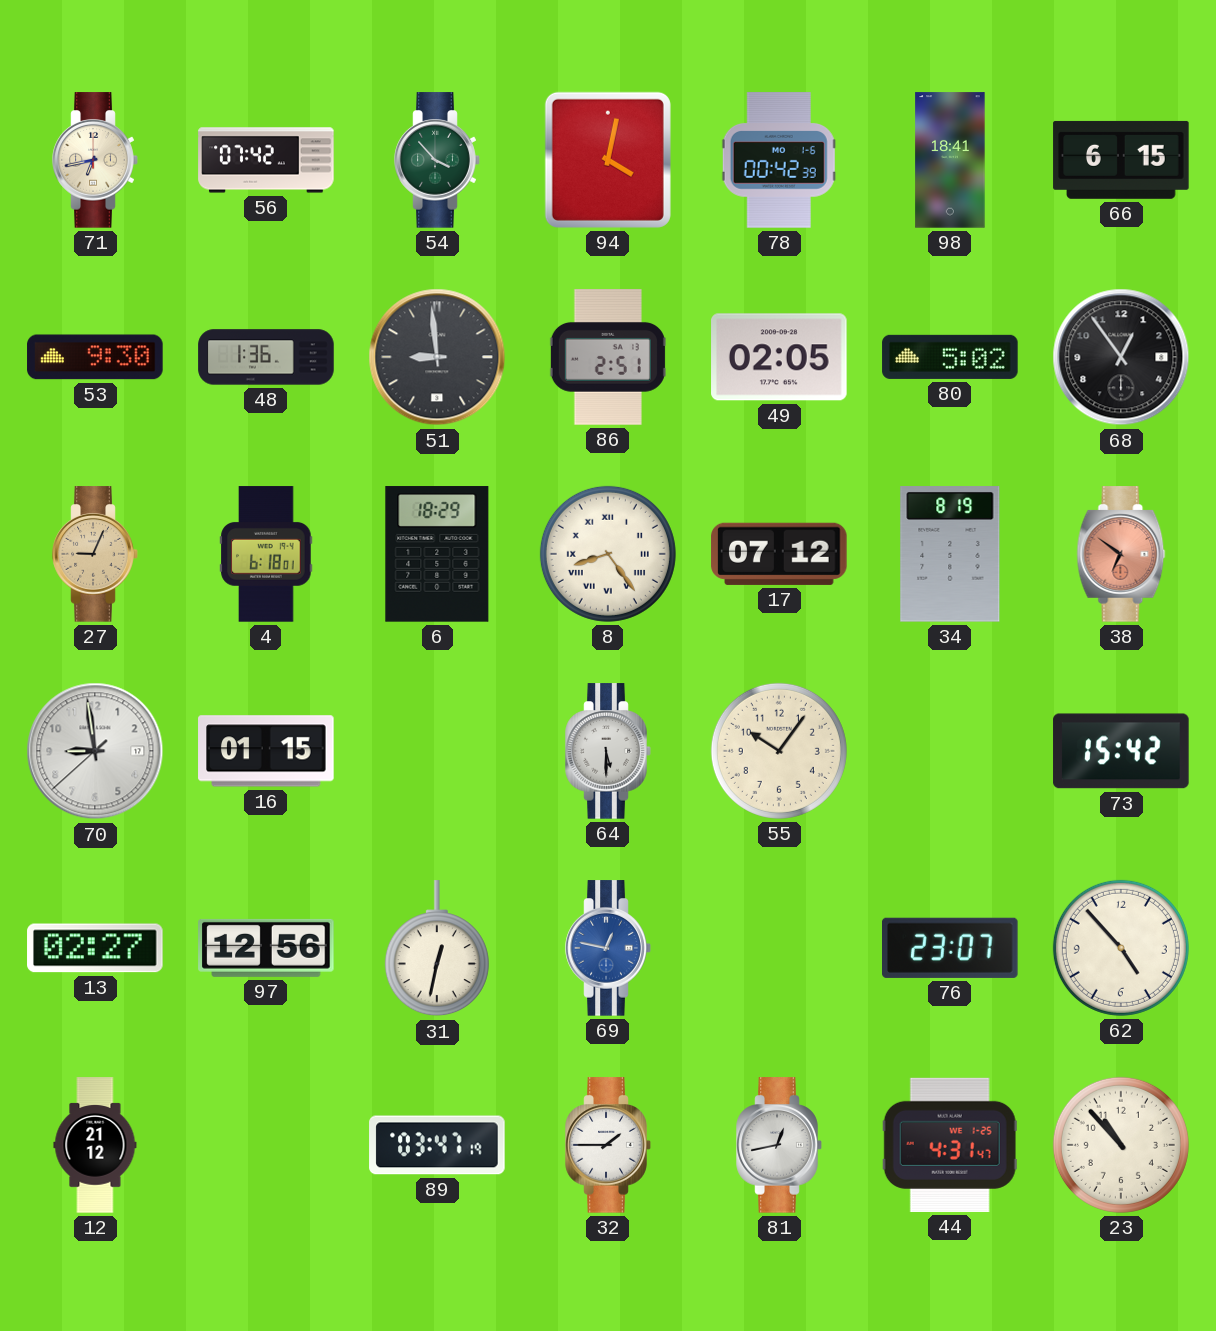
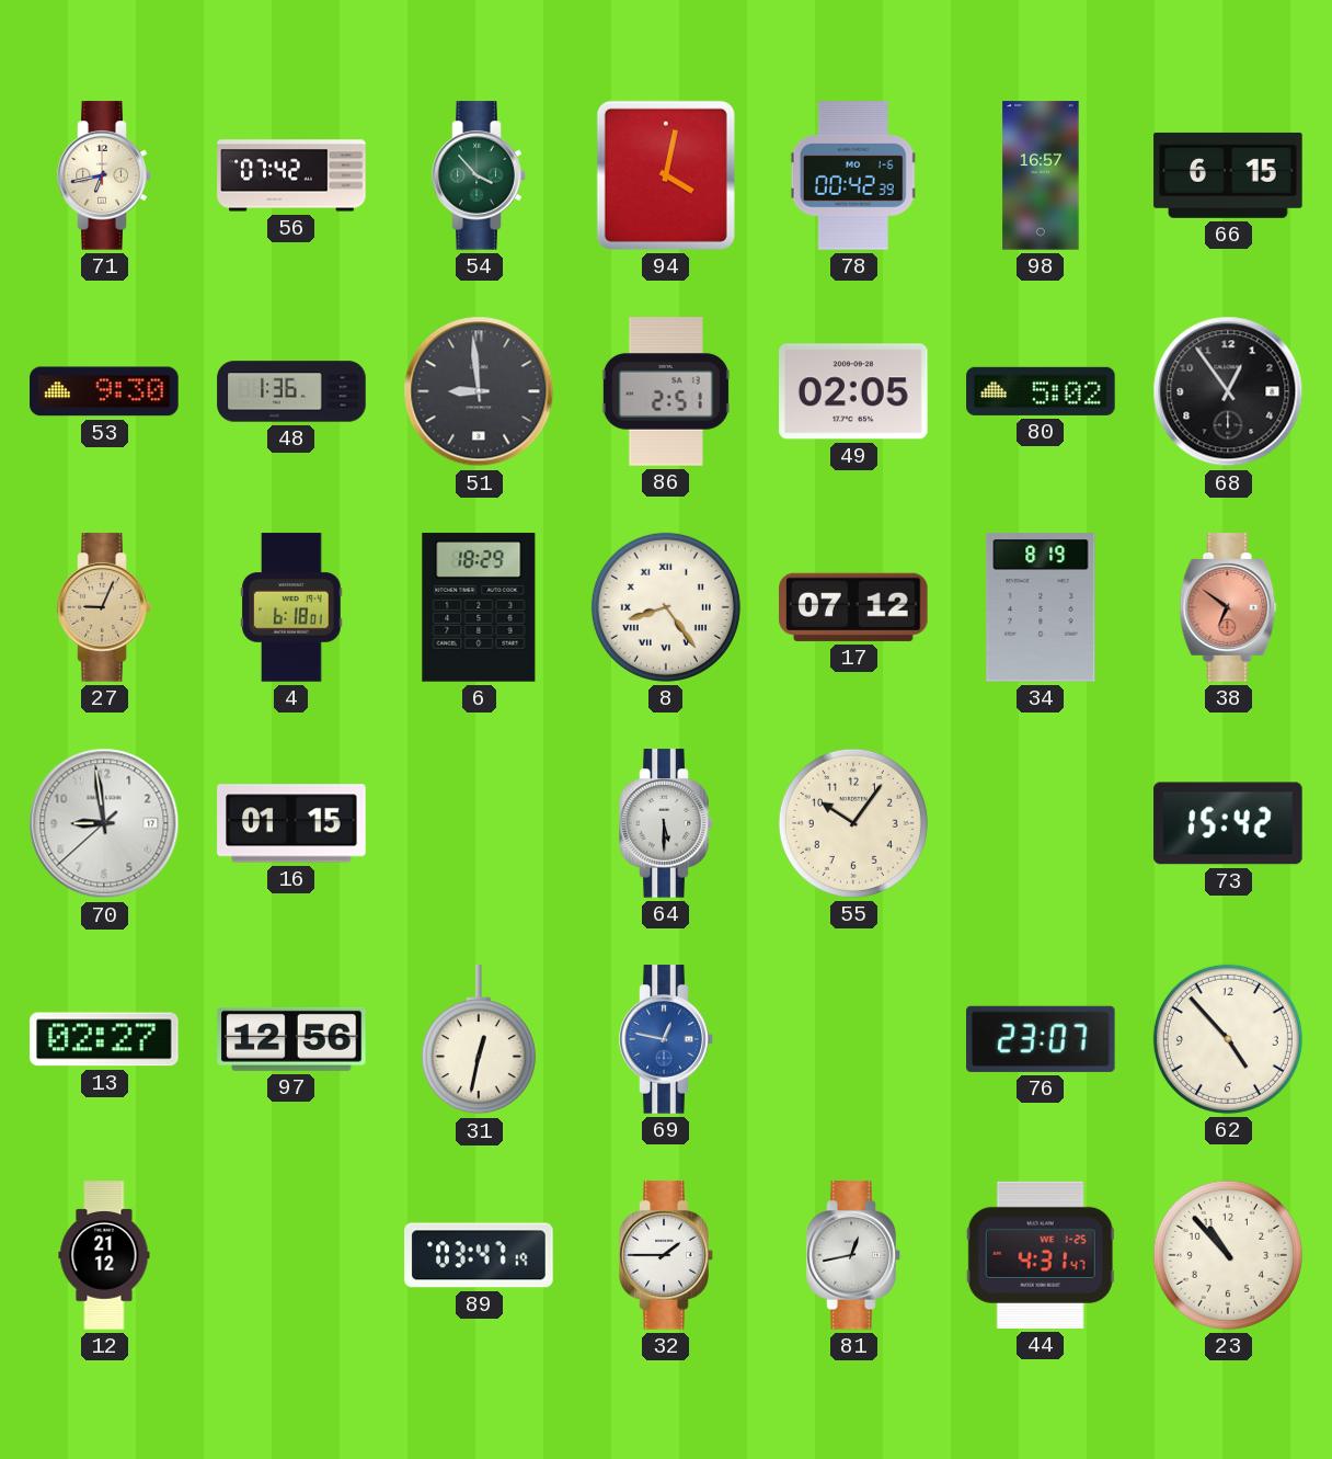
98: 18:41 -> 16:57
